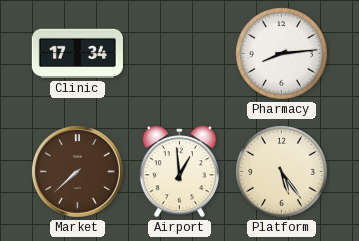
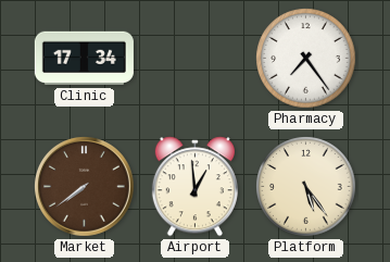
Pharmacy: 8:14 -> 7:24
Market: 7:38 -> 7:39
